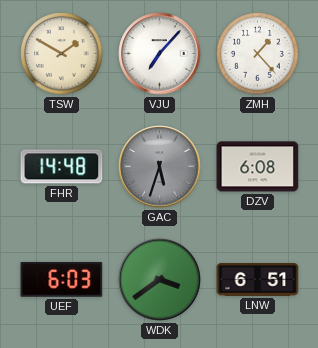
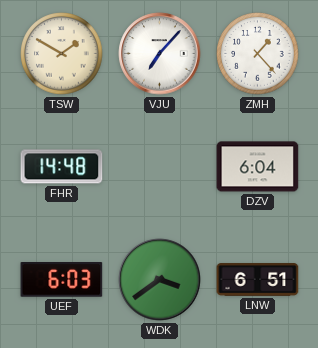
GAC: 5:33 -> none
DZV: 6:08 -> 6:04
